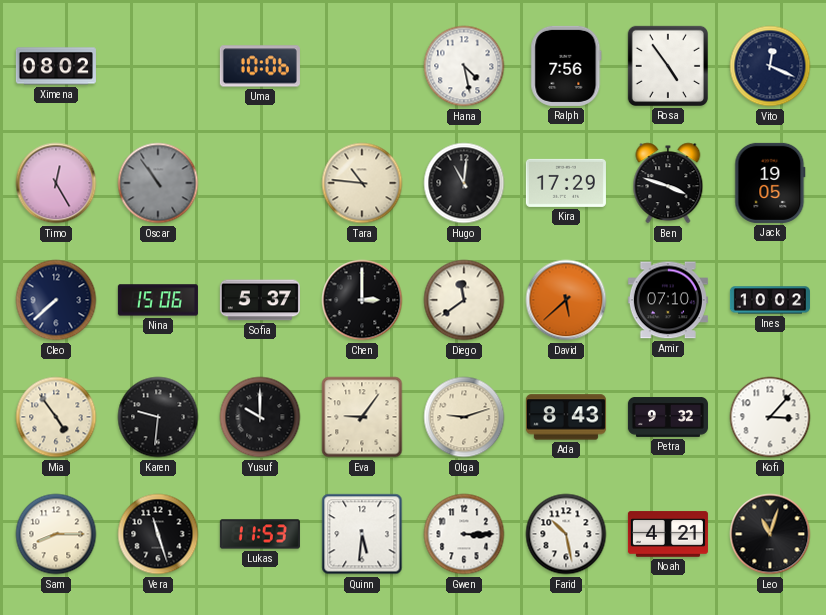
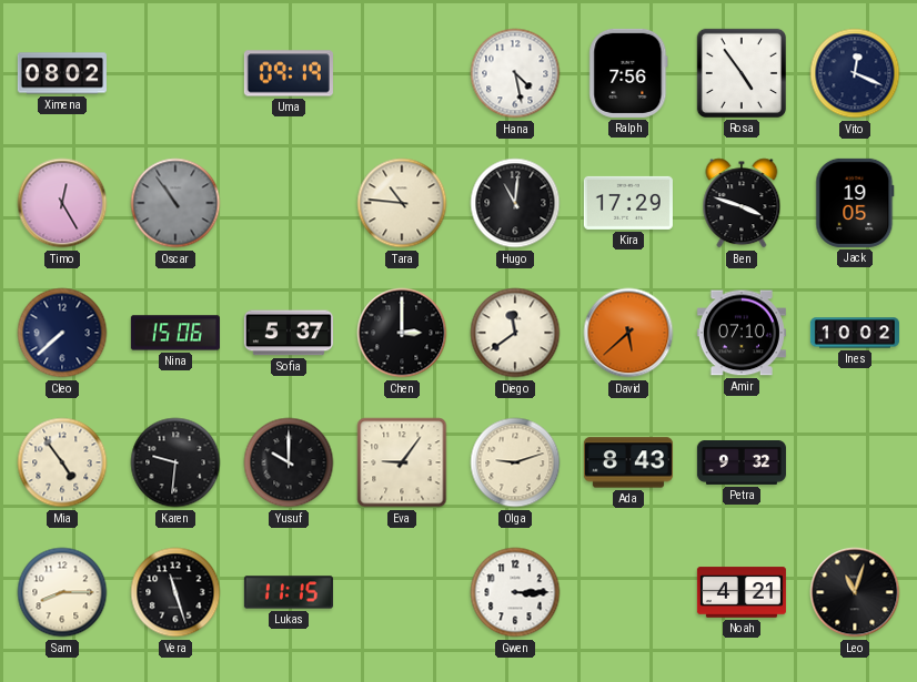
Uma: 10:06 -> 09:19
Kofi: 3:07 -> none
Lukas: 11:53 -> 11:15
Quinn: 5:31 -> none
Farid: 10:28 -> none
